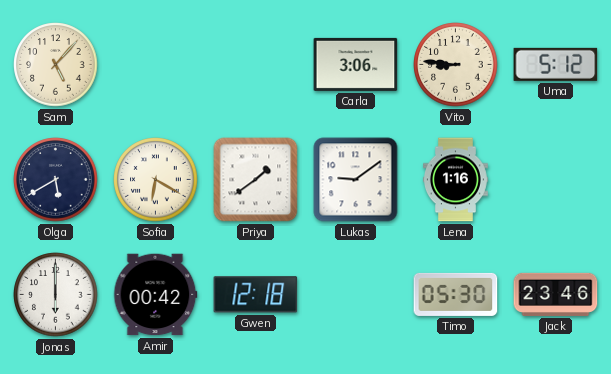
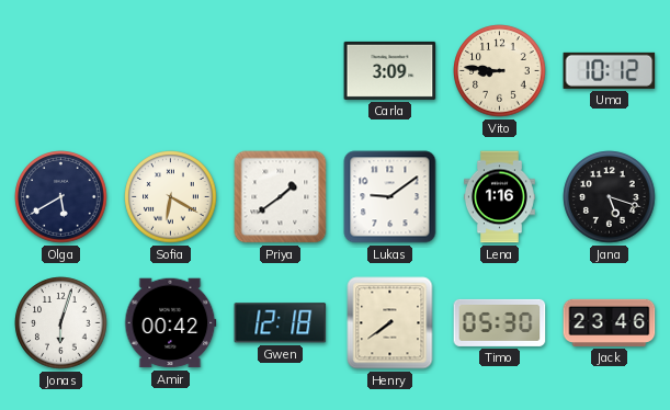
Sam: 5:07 -> none
Carla: 3:06 -> 3:09
Uma: 5:12 -> 10:12
Jana: none -> 5:18
Jonas: 6:00 -> 6:03
Henry: none -> 7:39
